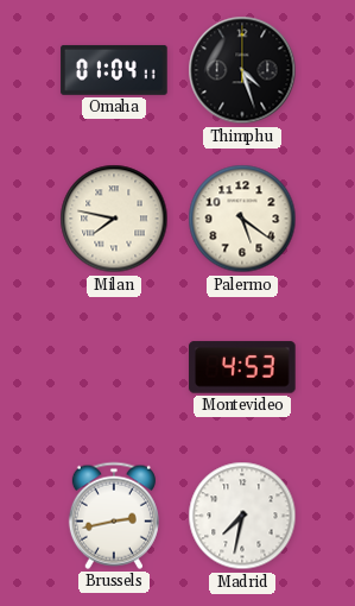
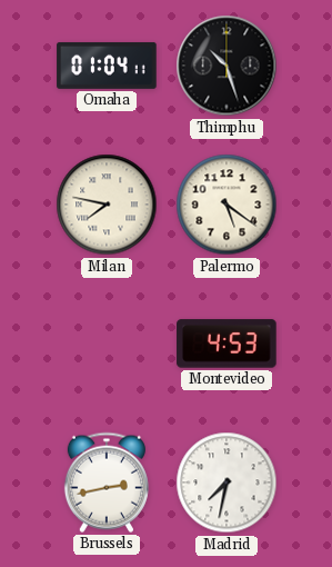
Thimphu: 4:27 -> 10:27
